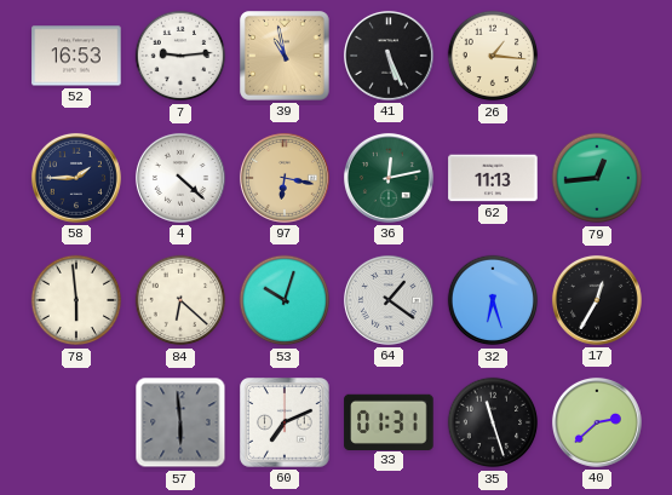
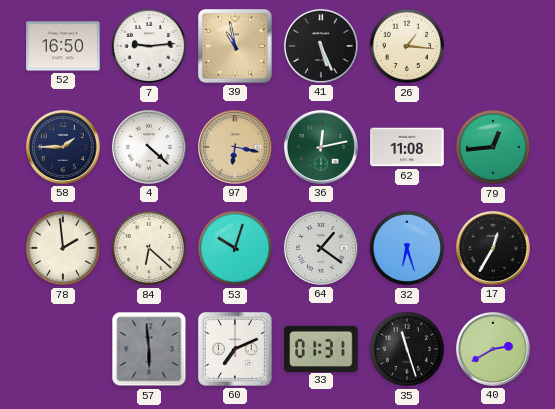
52: 16:53 -> 16:50
62: 11:13 -> 11:08
78: 5:59 -> 1:59
40: 2:38 -> 2:40
